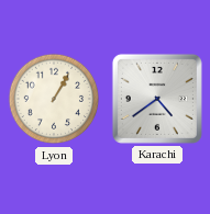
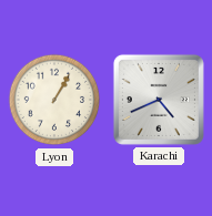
Karachi: 4:39 -> 4:41
